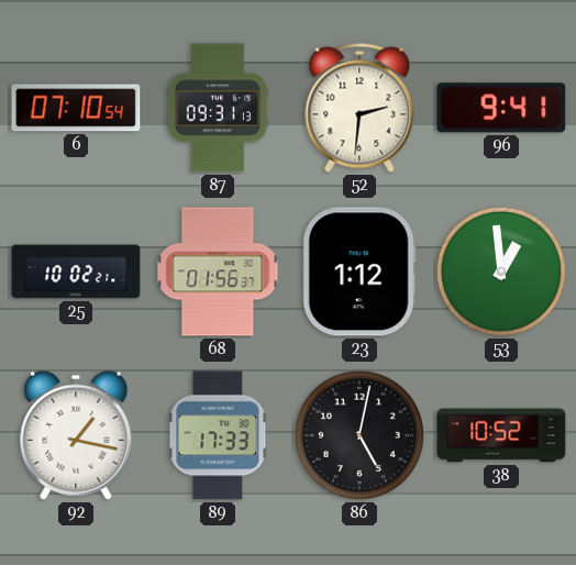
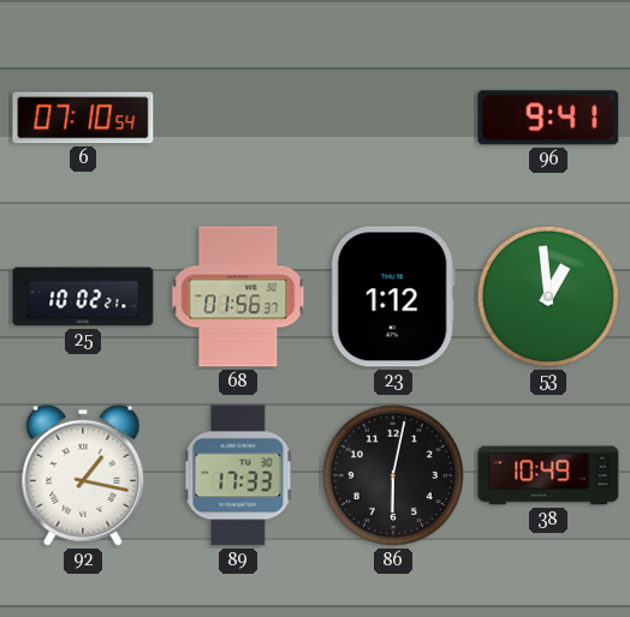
87: 09:31 -> none
52: 2:31 -> none
86: 5:02 -> 6:02
38: 10:52 -> 10:49
